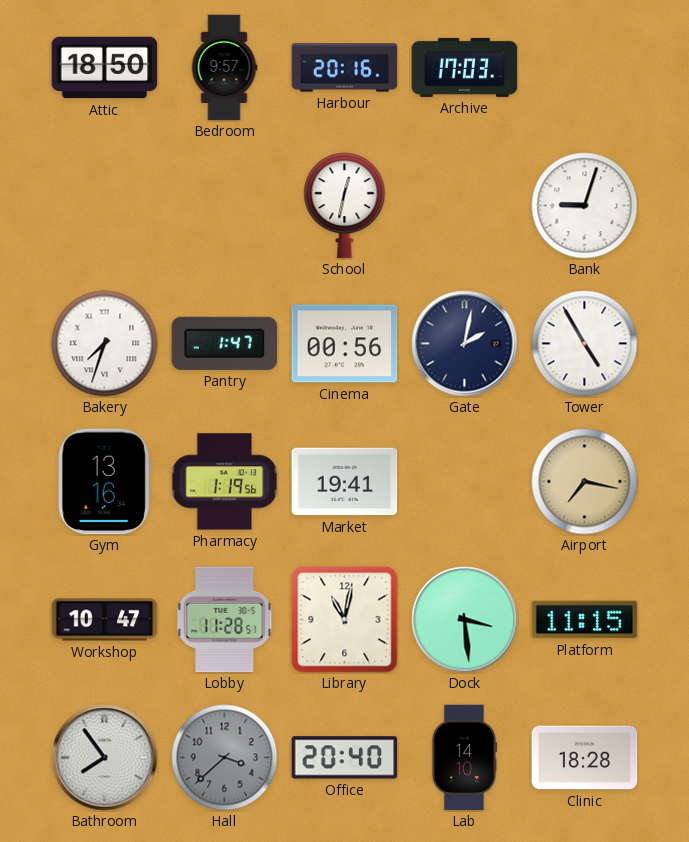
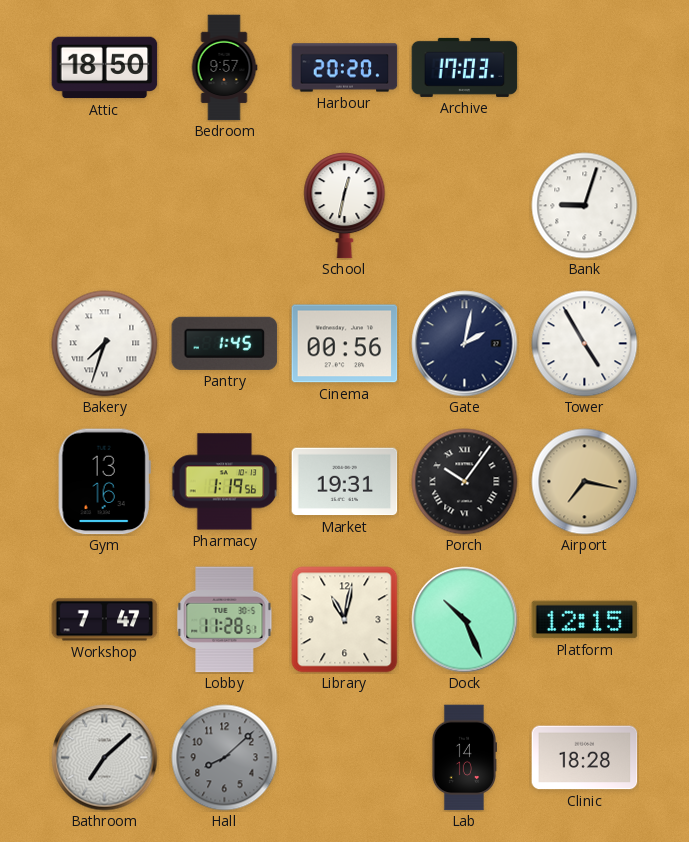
Harbour: 20:16 -> 20:20
Pantry: 1:47 -> 1:45
Market: 19:41 -> 19:31
Porch: none -> 10:06
Workshop: 10:47 -> 7:47
Dock: 3:29 -> 10:26
Platform: 11:15 -> 12:15
Bathroom: 7:54 -> 7:08
Hall: 3:38 -> 8:08
Office: 20:40 -> none
